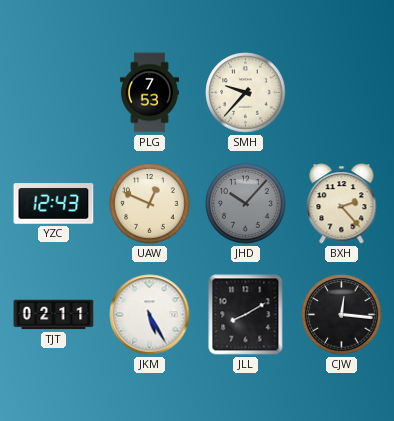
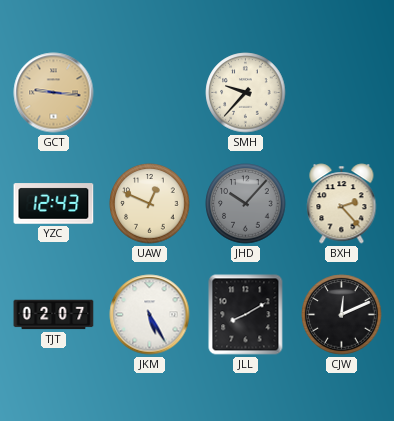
GCT: none -> 9:16
PLG: 7:53 -> none
TJT: 02:11 -> 02:07
CJW: 12:16 -> 12:11
